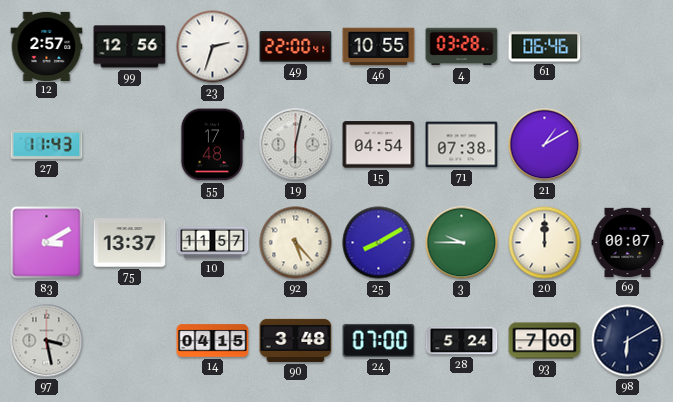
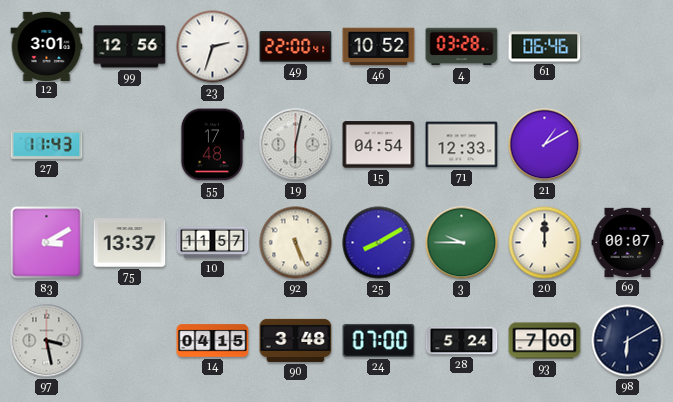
12: 2:57 -> 3:01
46: 10:55 -> 10:52
71: 07:38 -> 12:33
92: 5:23 -> 5:26
